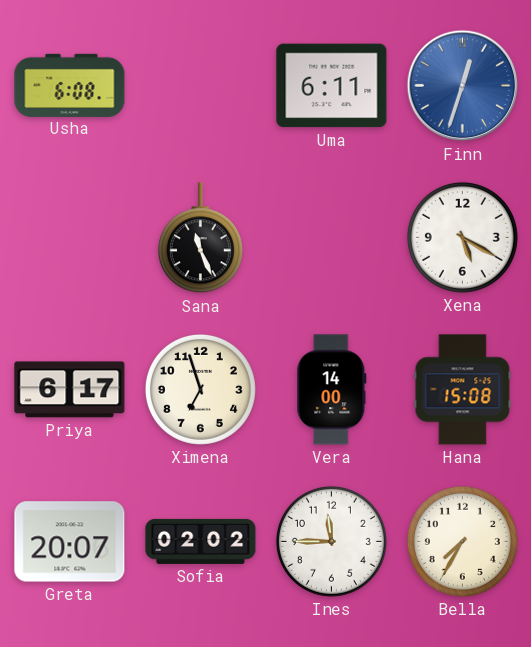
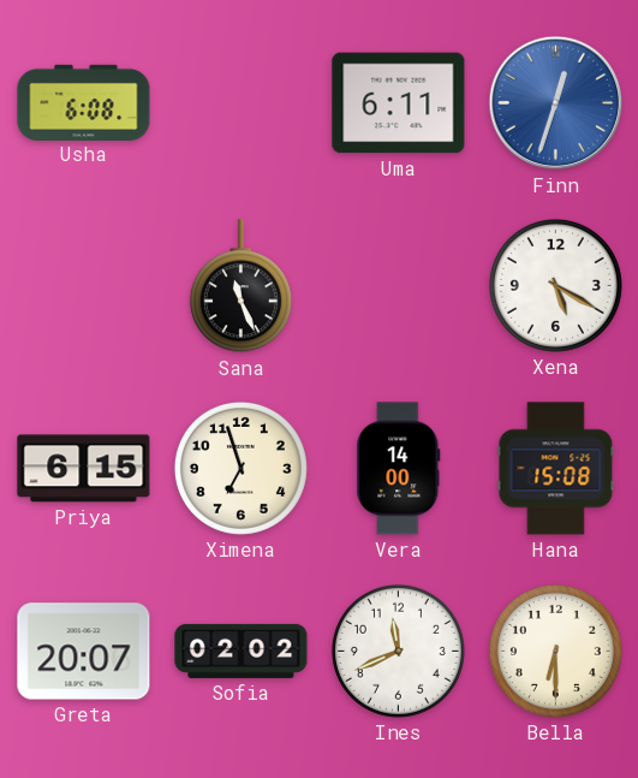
Priya: 6:17 -> 6:15
Ines: 11:45 -> 11:41
Bella: 7:35 -> 6:30
